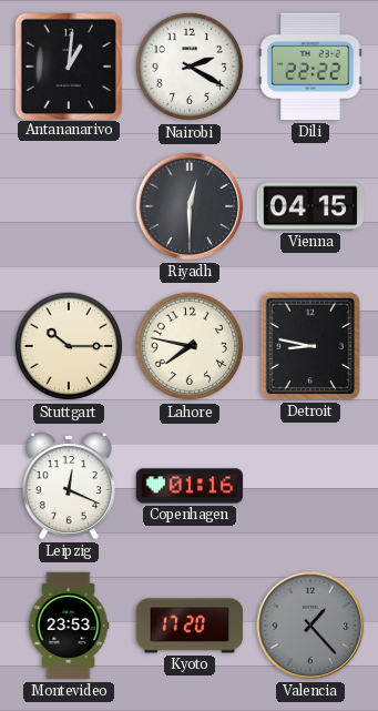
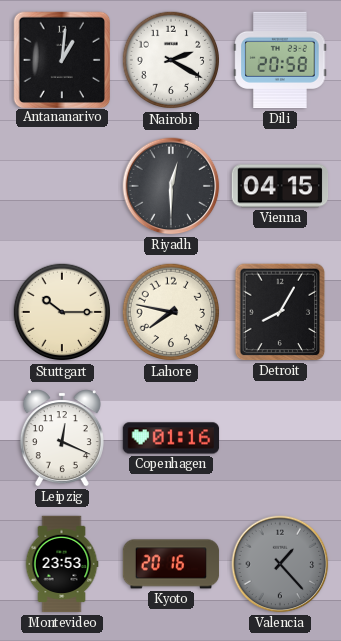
Dili: 22:22 -> 20:58
Detroit: 8:47 -> 8:05
Kyoto: 17:20 -> 20:16
